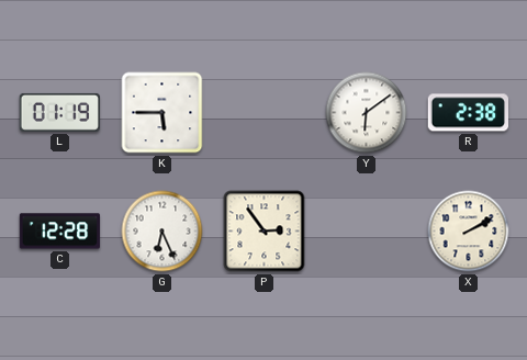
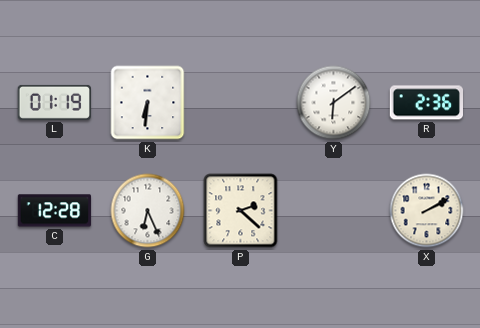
K: 5:45 -> 6:31
R: 2:38 -> 2:36
P: 2:54 -> 2:22
